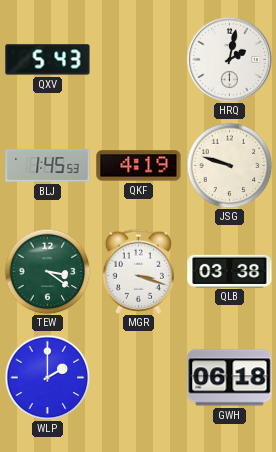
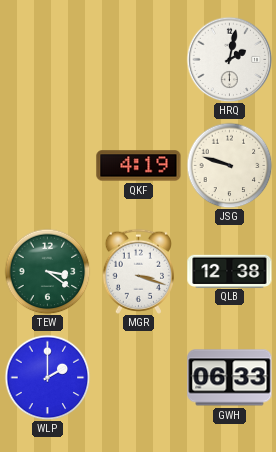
QXV: 5:43 -> none
BLJ: 1:45 -> none
QLB: 03:38 -> 12:38
GWH: 06:18 -> 06:33
